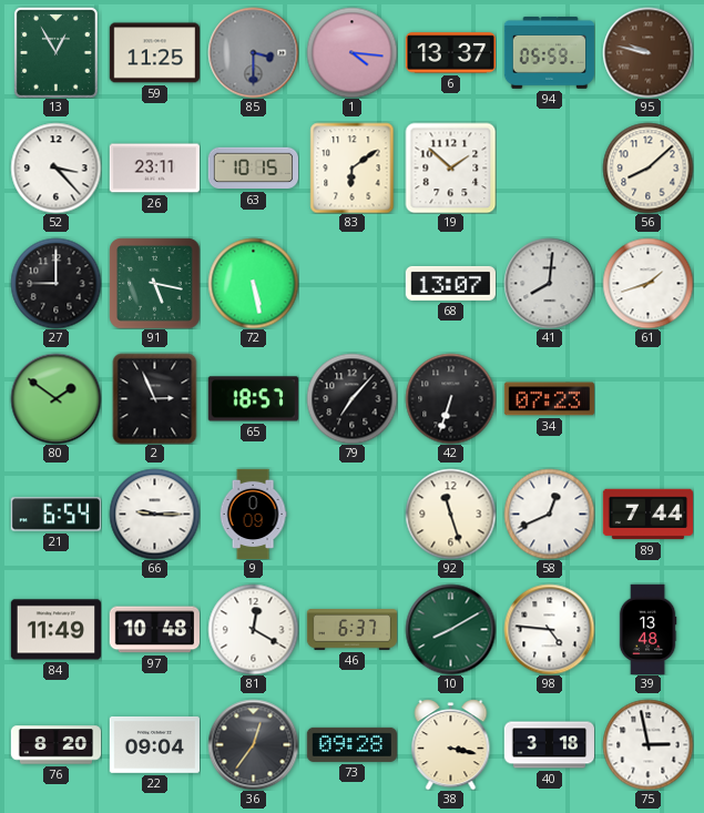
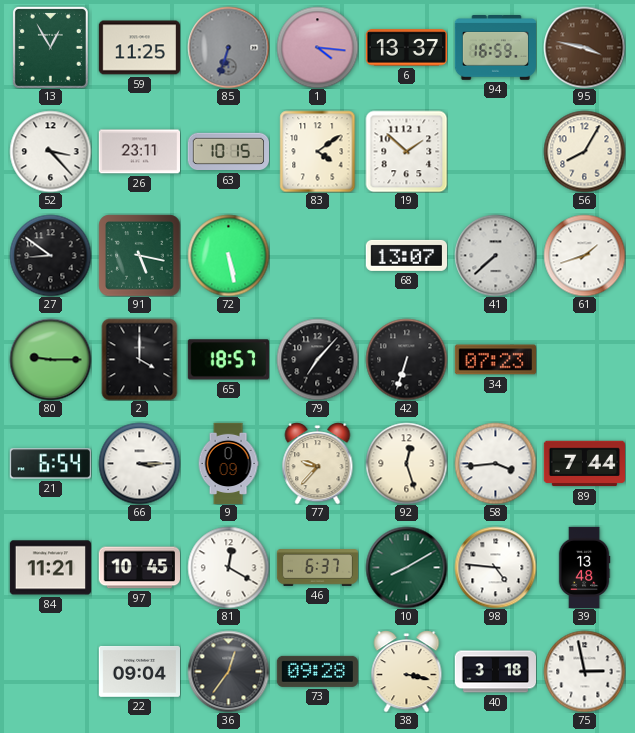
85: 3:30 -> 6:33
94: 05:59 -> 16:59
95: 9:47 -> 3:47
83: 6:09 -> 4:09
56: 8:08 -> 8:05
27: 9:00 -> 8:51
41: 8:01 -> 7:38
80: 1:51 -> 9:15
2: 2:56 -> 4:00
66: 9:15 -> 3:15
77: none -> 9:37
92: 11:27 -> 12:27
58: 12:41 -> 3:44
84: 11:49 -> 11:21
97: 10:48 -> 10:45
76: 8:20 -> none
